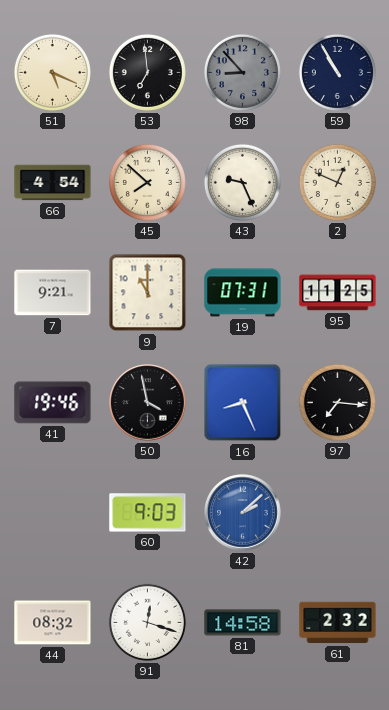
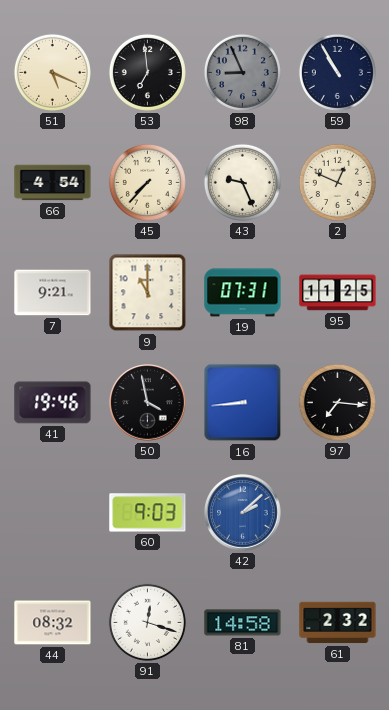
98: 8:53 -> 8:56
45: 7:52 -> 7:37
16: 8:26 -> 8:44
